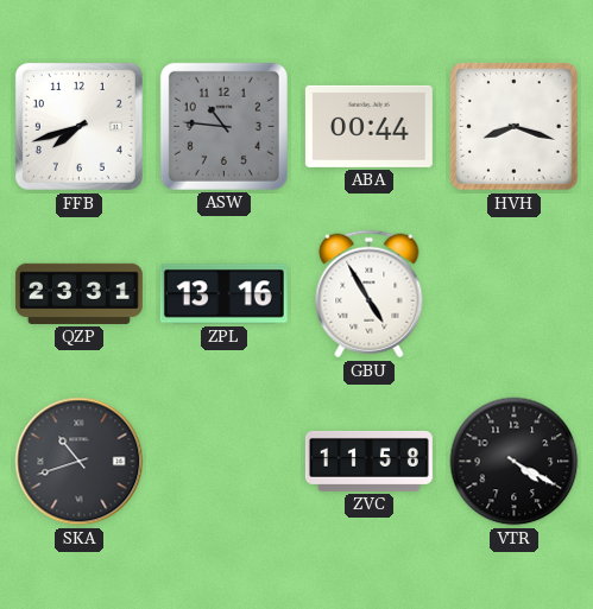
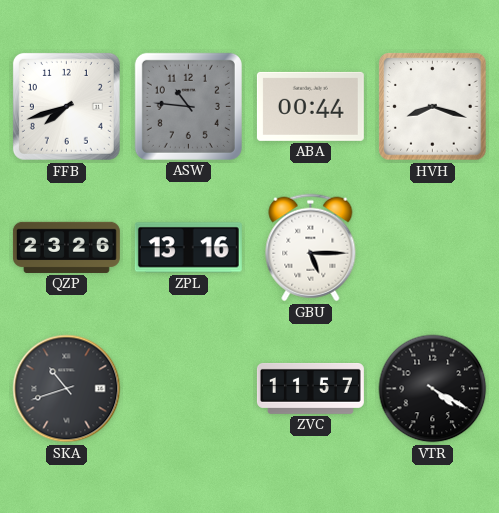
QZP: 23:31 -> 23:26
GBU: 4:55 -> 5:15
ZVC: 11:58 -> 11:57
